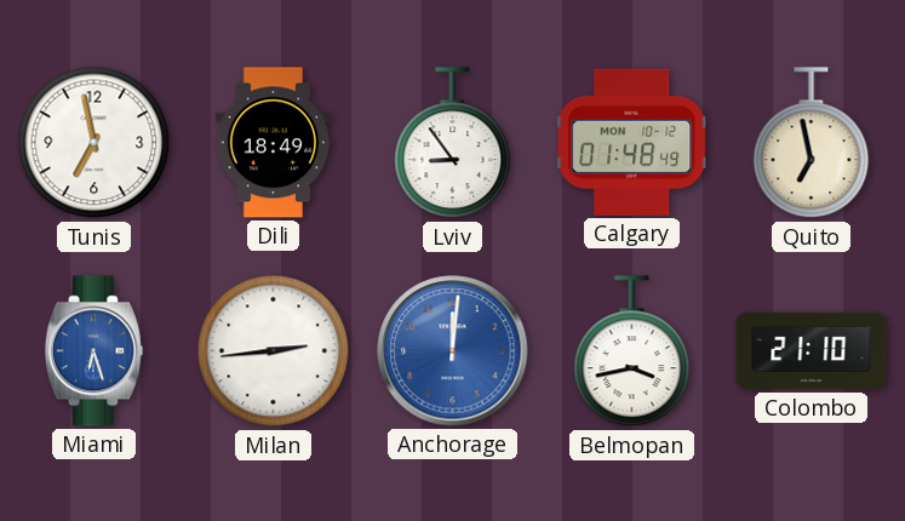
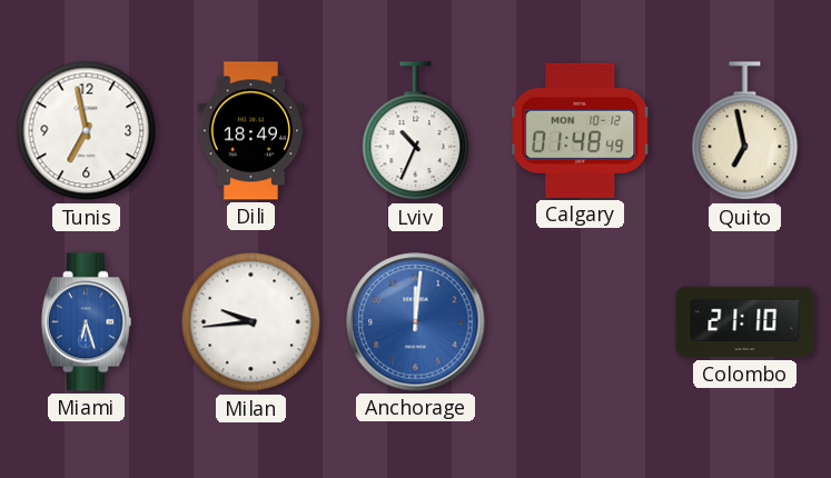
Lviv: 8:54 -> 10:34
Milan: 2:44 -> 9:44
Belmopan: 3:43 -> none
